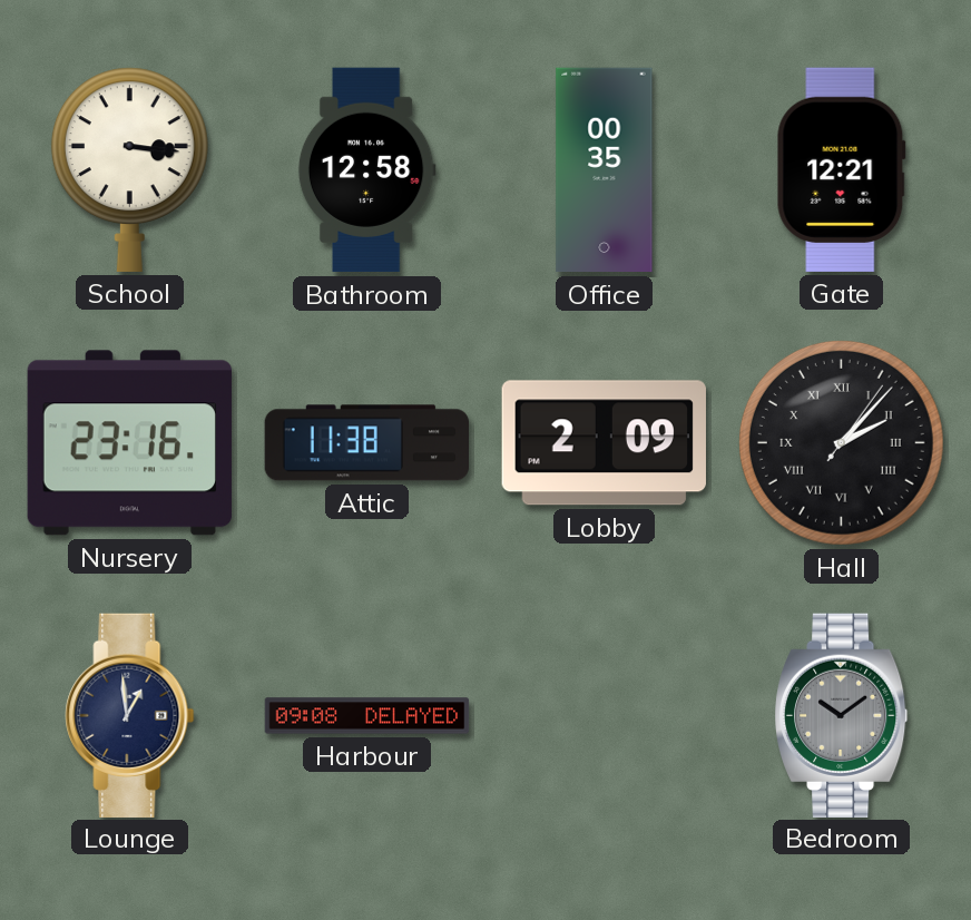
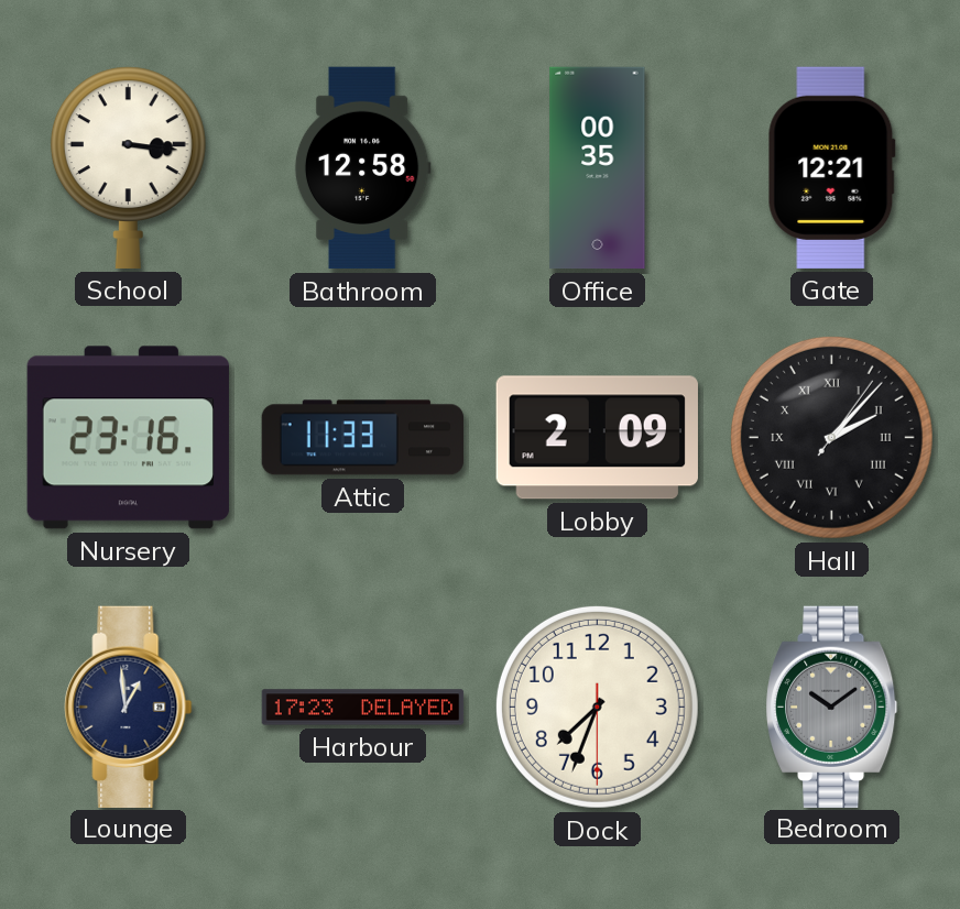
Attic: 11:38 -> 11:33
Harbour: 09:08 -> 17:23
Dock: none -> 7:33
